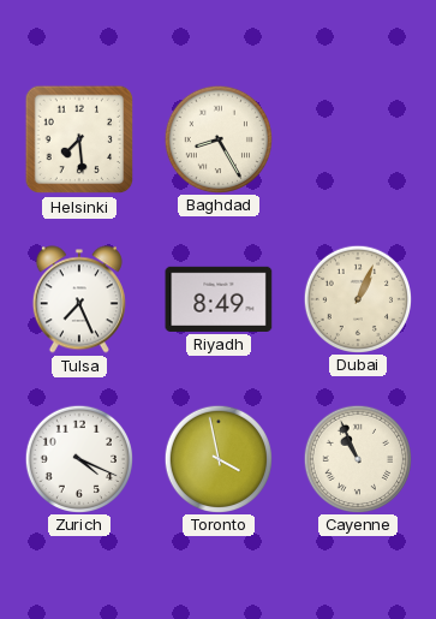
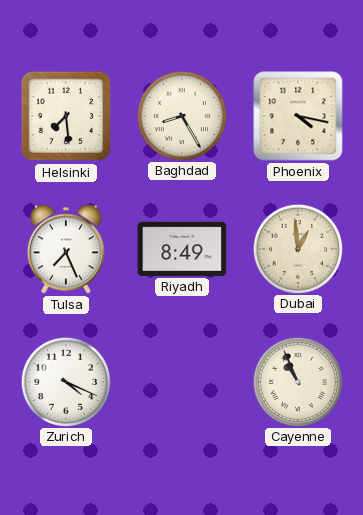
Phoenix: none -> 4:17
Dubai: 1:04 -> 12:59
Toronto: 3:58 -> none
